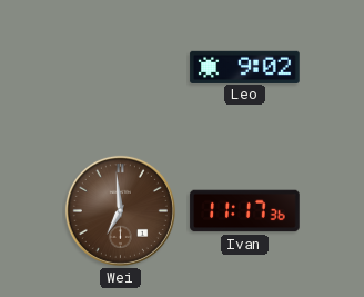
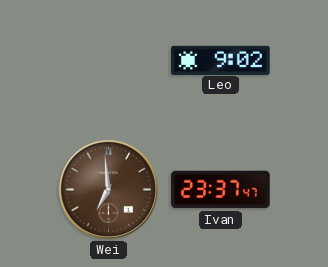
Ivan: 11:17 -> 23:37
